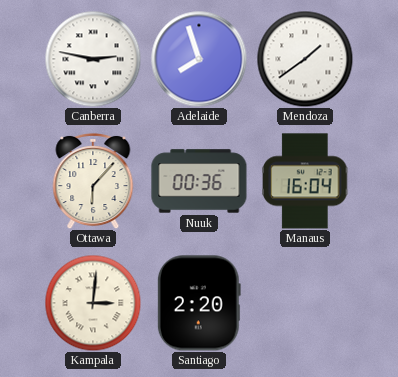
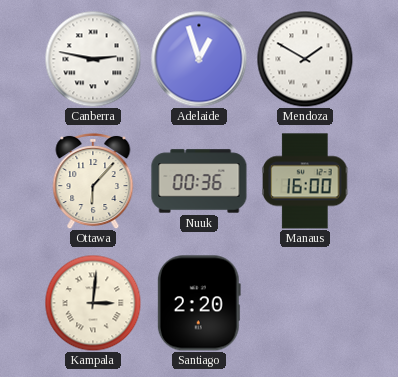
Adelaide: 7:57 -> 12:57
Mendoza: 1:39 -> 1:50
Manaus: 16:04 -> 16:00
